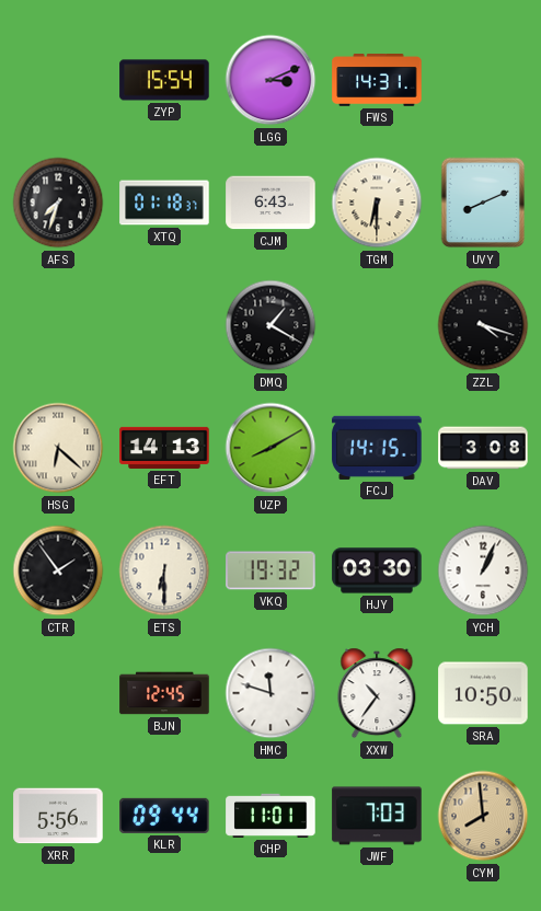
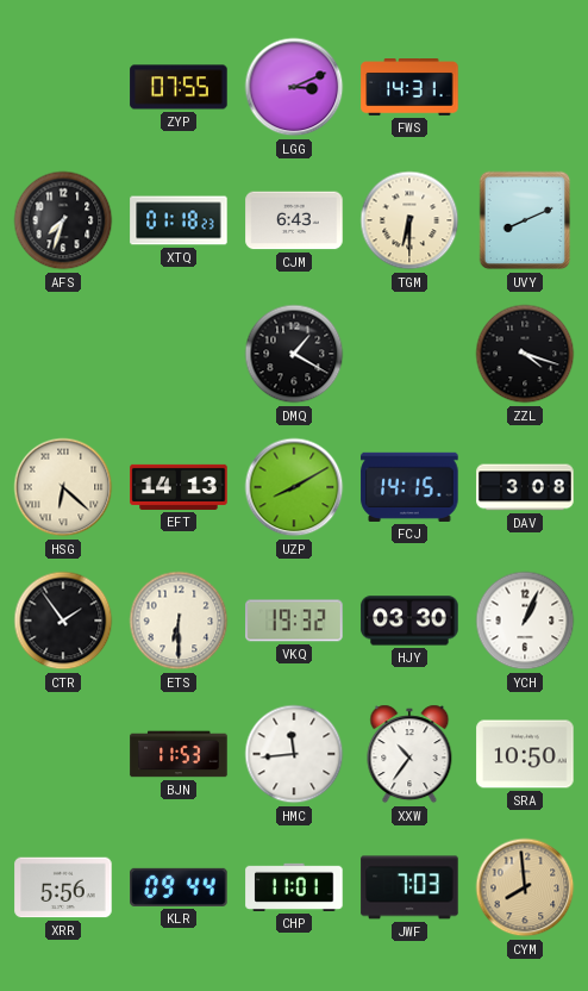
ZYP: 15:54 -> 07:55
XTQ: 01:18:37 -> 01:18:23
BJN: 12:45 -> 11:53
HMC: 11:48 -> 11:44
